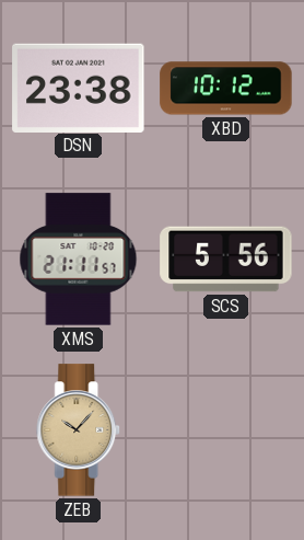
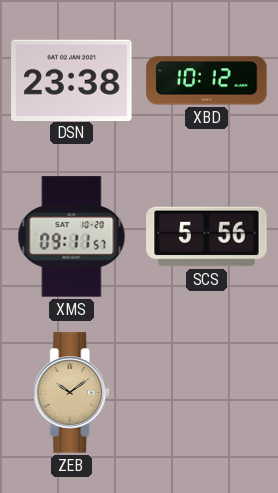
XMS: 21:11 -> 09:11
ZEB: 10:07 -> 10:09
